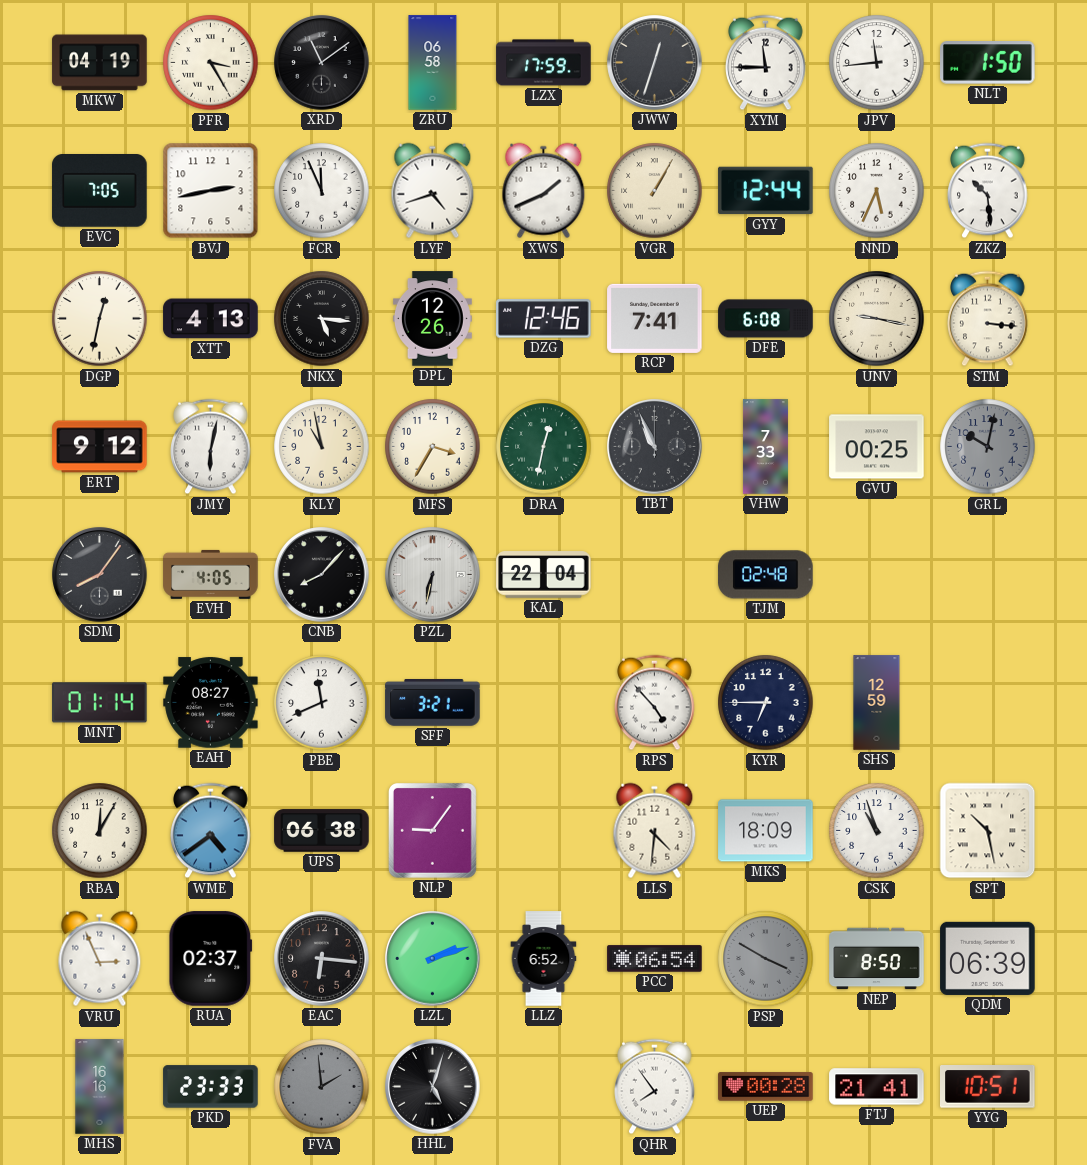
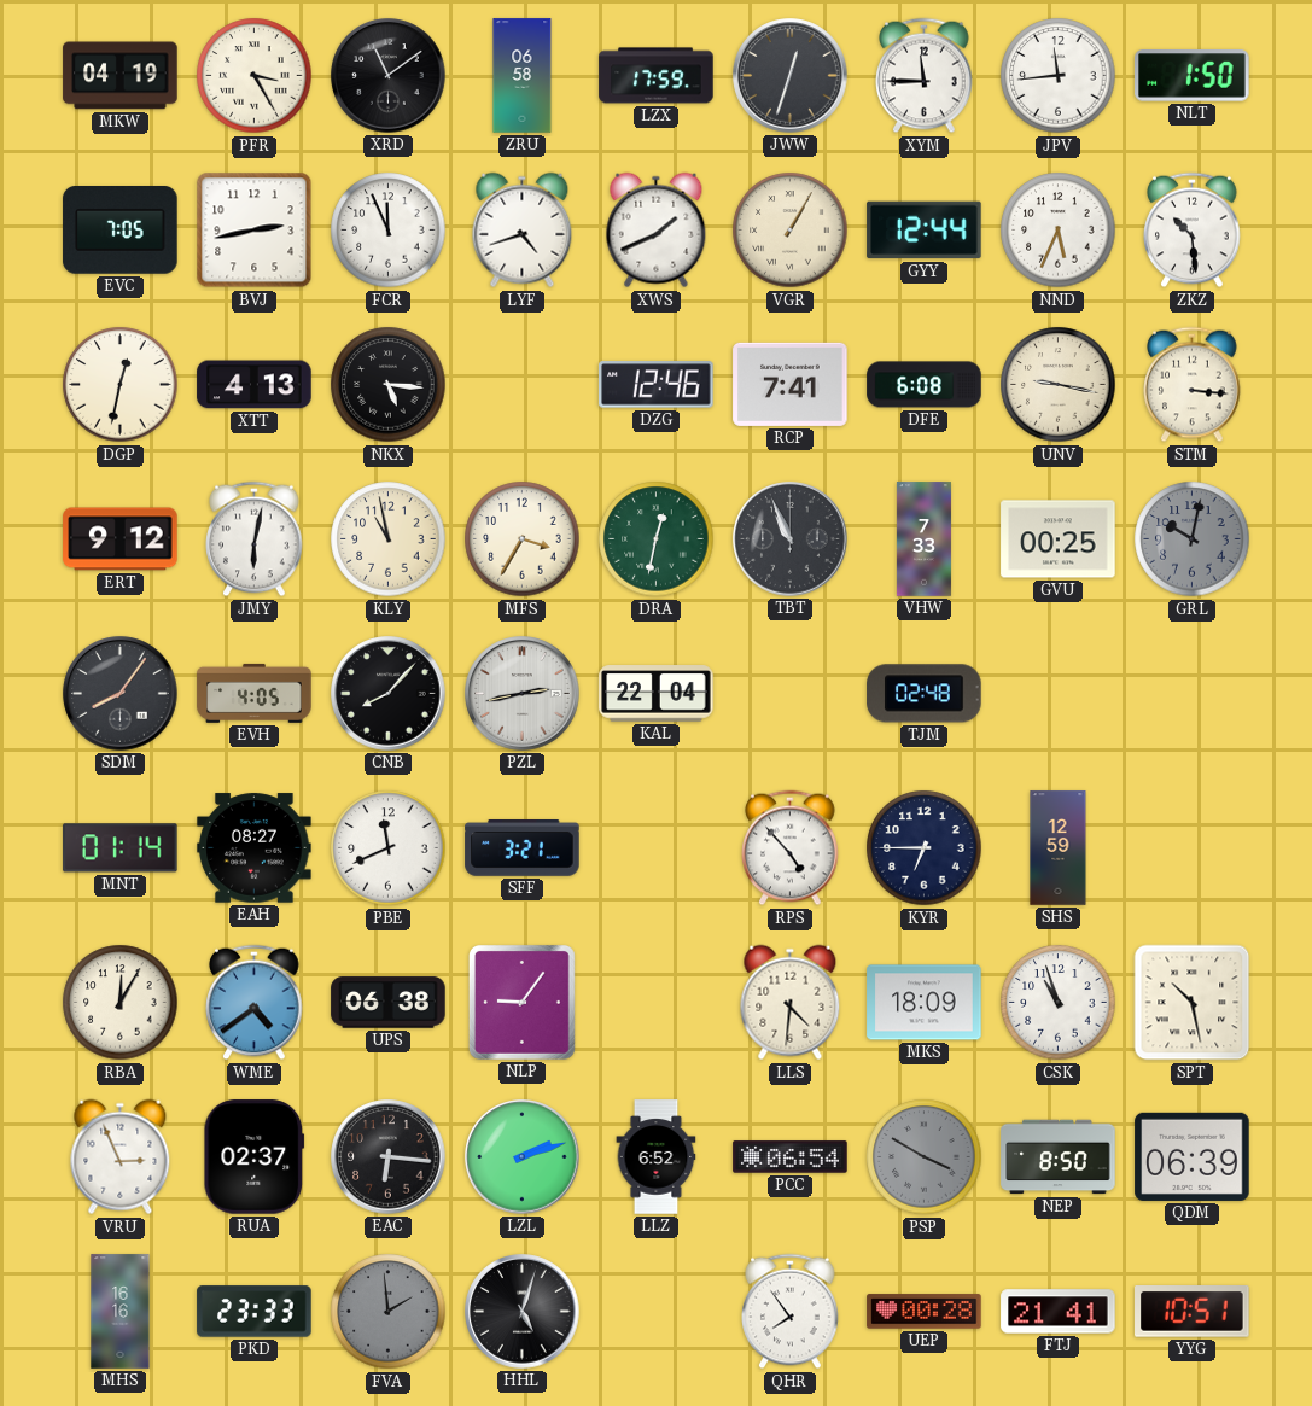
DPL: 12:26 -> none
PZL: 6:32 -> 2:43
